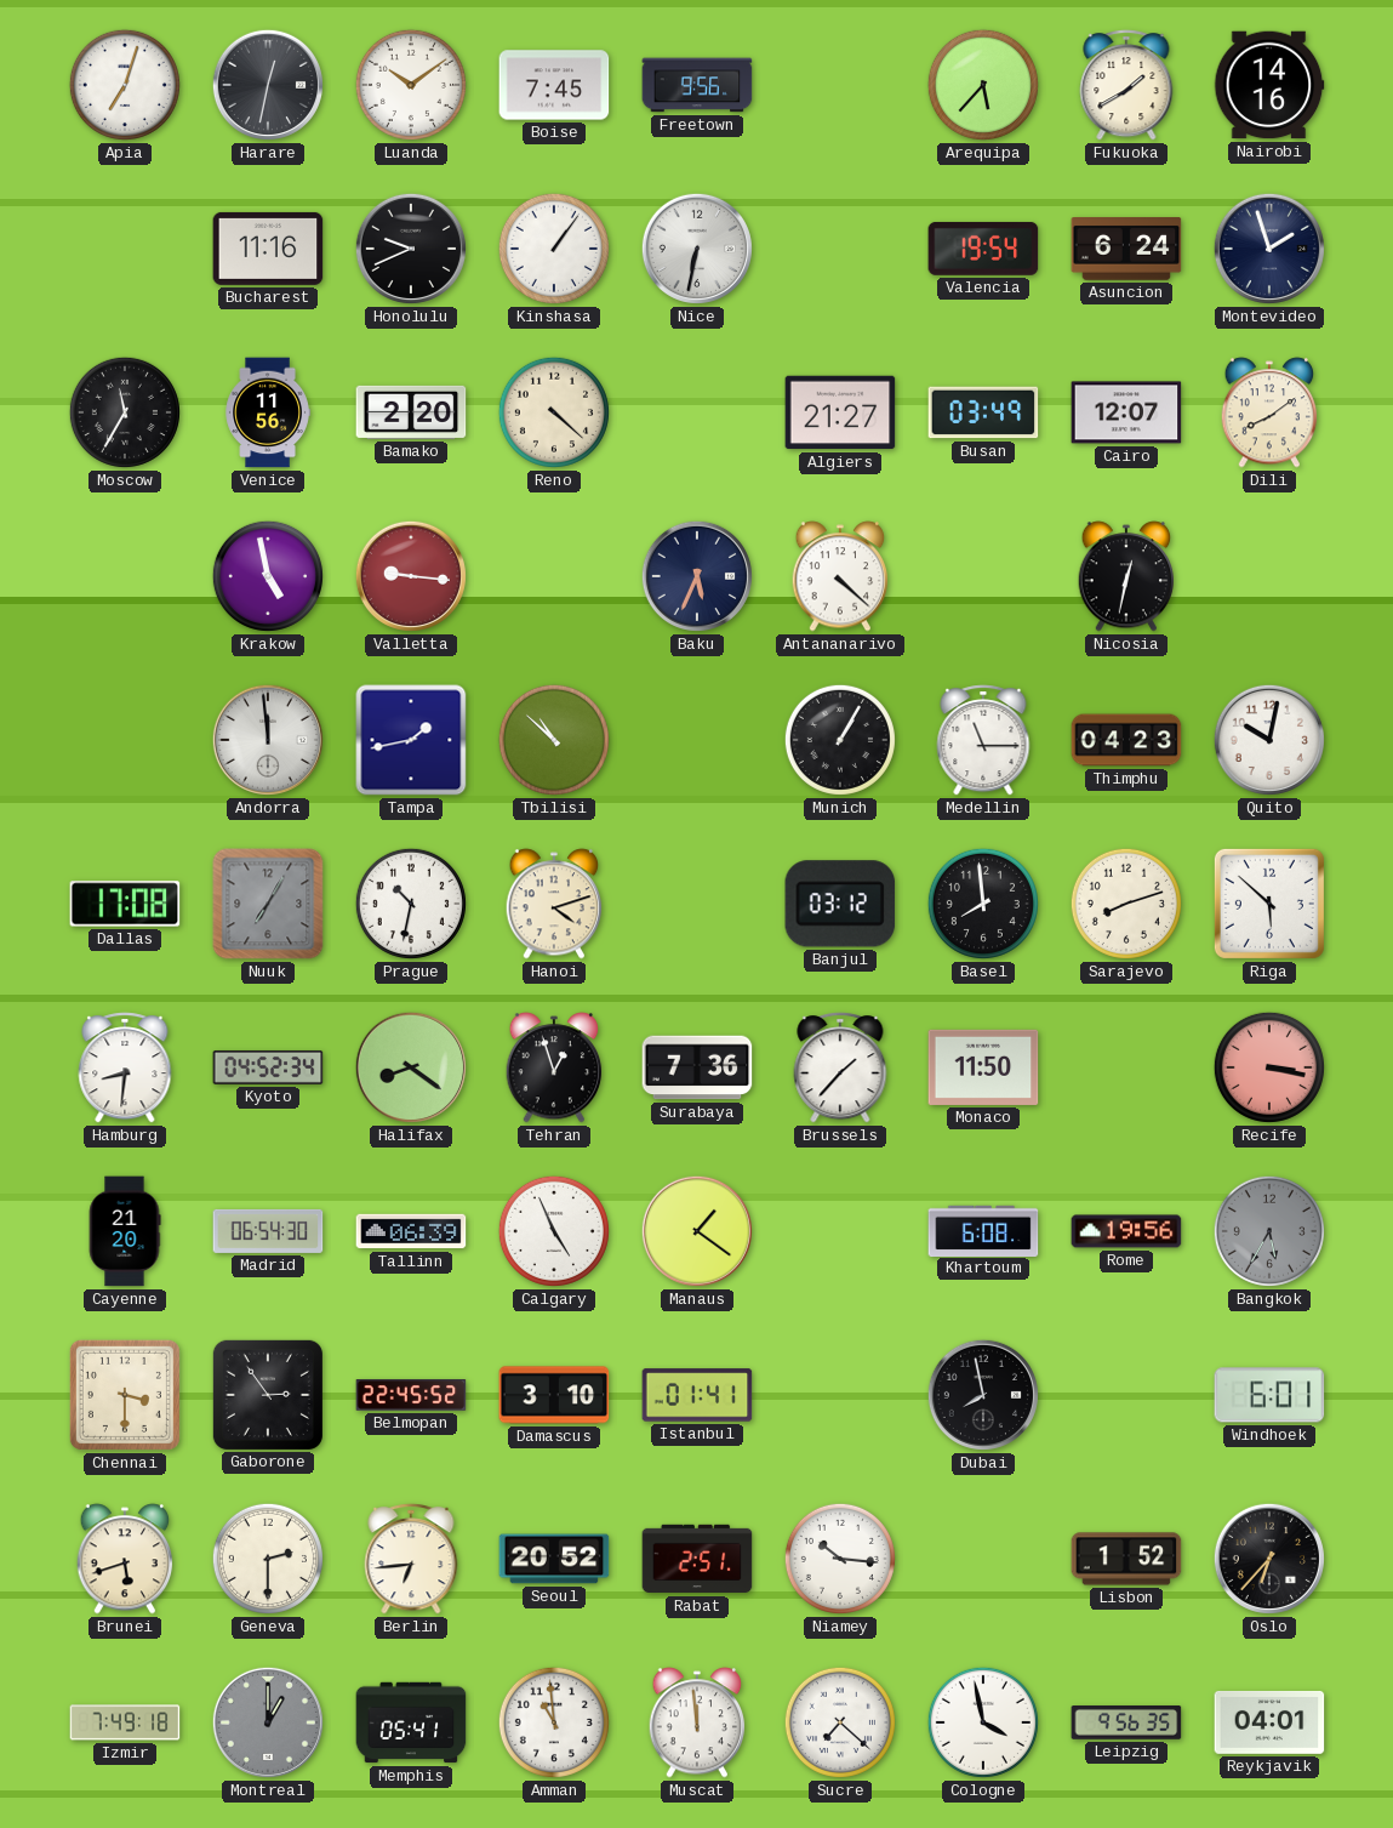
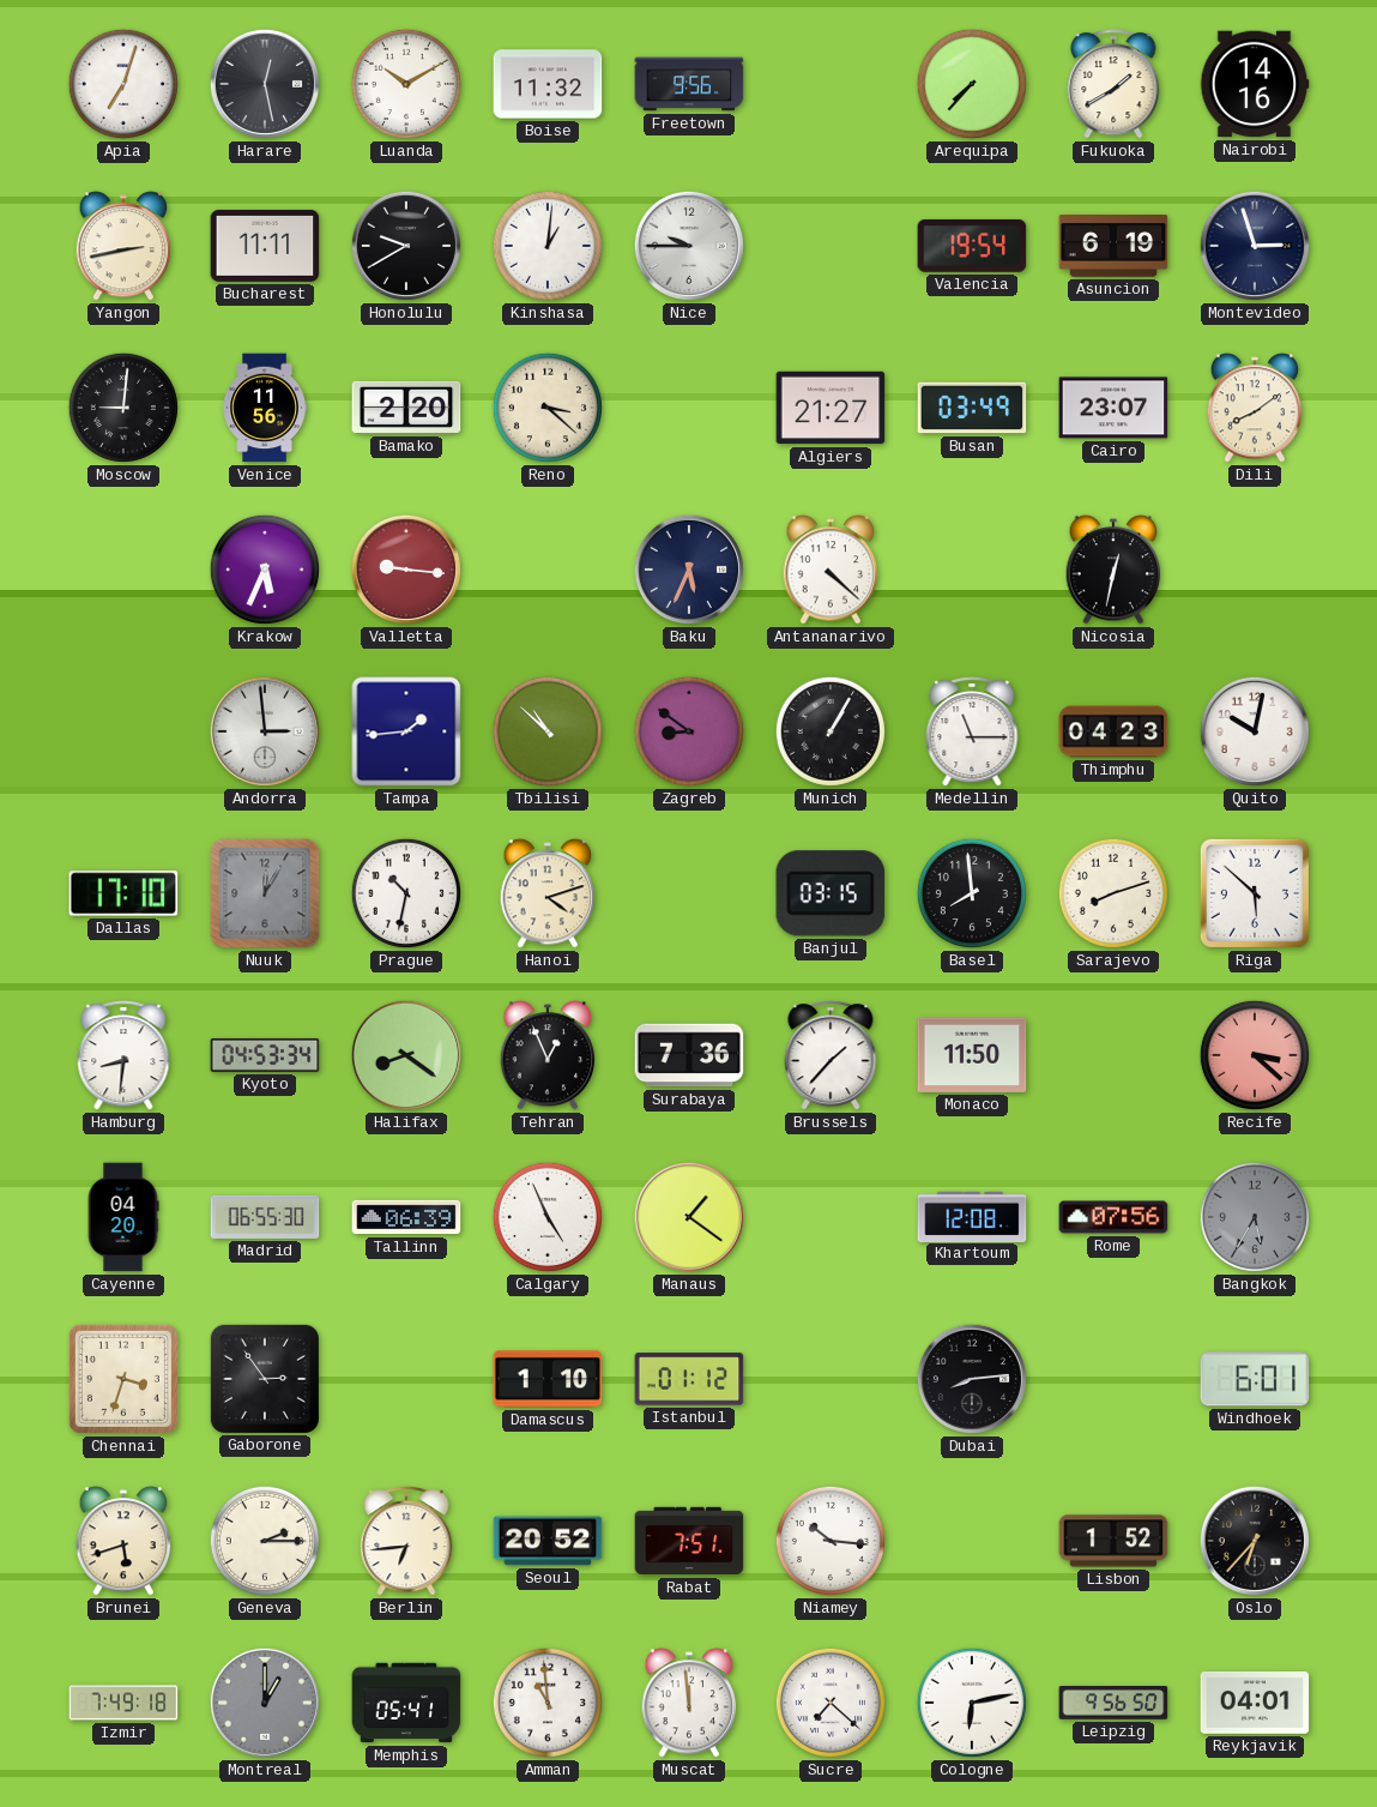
Harare: 12:32 -> 12:28
Luanda: 10:09 -> 10:10
Boise: 7:45 -> 11:32
Arequipa: 5:37 -> 7:37
Yangon: none -> 2:43
Bucharest: 11:16 -> 11:11
Honolulu: 9:41 -> 9:40
Kinshasa: 1:06 -> 1:01
Nice: 6:32 -> 9:45
Asuncion: 6:24 -> 6:19
Montevideo: 1:57 -> 2:57
Moscow: 11:35 -> 9:01
Reno: 4:22 -> 3:22
Cairo: 12:07 -> 23:07
Krakow: 4:58 -> 5:34
Andorra: 11:59 -> 2:59
Tampa: 1:43 -> 1:44
Zagreb: none -> 8:51
Dallas: 17:08 -> 17:10
Nuuk: 7:05 -> 12:05
Banjul: 03:12 -> 03:15
Kyoto: 04:52 -> 04:53
Tehran: 12:57 -> 12:56
Recife: 3:17 -> 3:22
Cayenne: 21:20 -> 04:20
Madrid: 06:54 -> 06:55
Khartoum: 6:08 -> 12:08
Rome: 19:56 -> 07:56
Chennai: 3:30 -> 3:33
Belmopan: 22:45 -> none
Damascus: 3:10 -> 1:10
Istanbul: 01:41 -> 01:12
Dubai: 7:58 -> 8:14
Geneva: 2:30 -> 2:15
Rabat: 2:51 -> 7:51
Cologne: 3:58 -> 6:13
Leipzig: 9:56:35 -> 9:56:50
